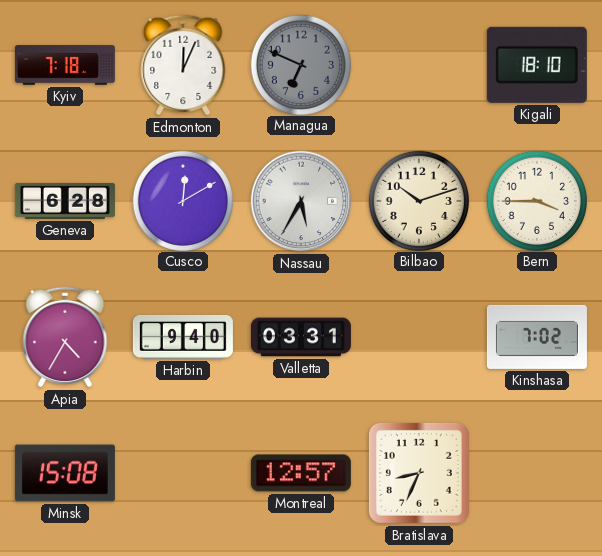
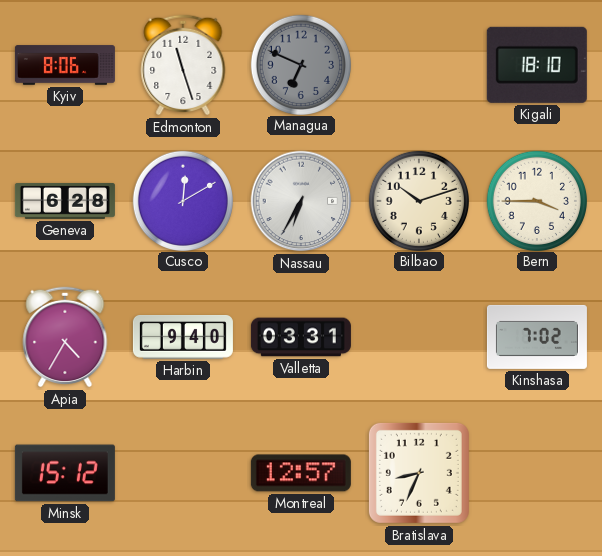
Kyiv: 7:18 -> 8:06
Edmonton: 12:04 -> 11:27
Nassau: 5:35 -> 6:35
Minsk: 15:08 -> 15:12
